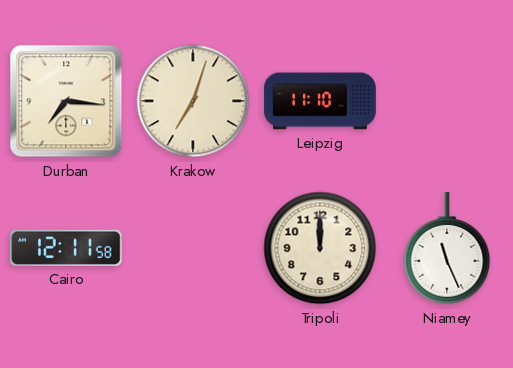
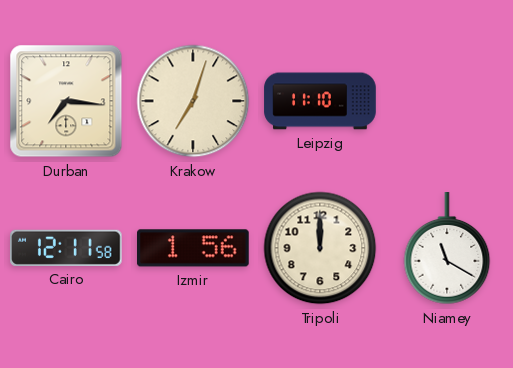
Izmir: none -> 1:56
Niamey: 11:26 -> 11:20
